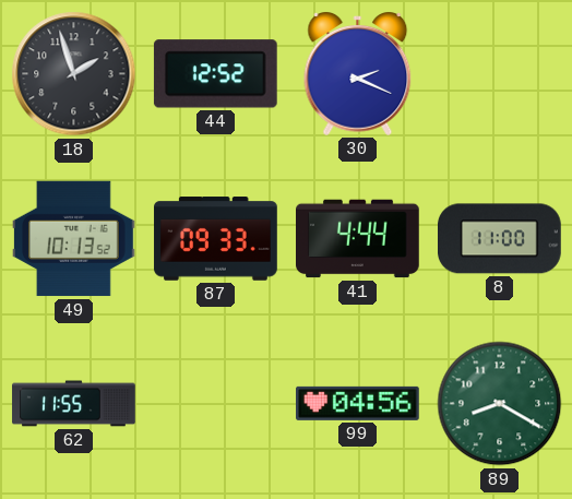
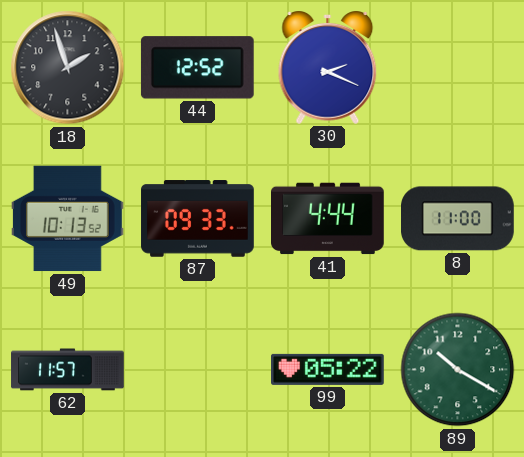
62: 11:55 -> 11:57
99: 04:56 -> 05:22
89: 8:20 -> 10:20
